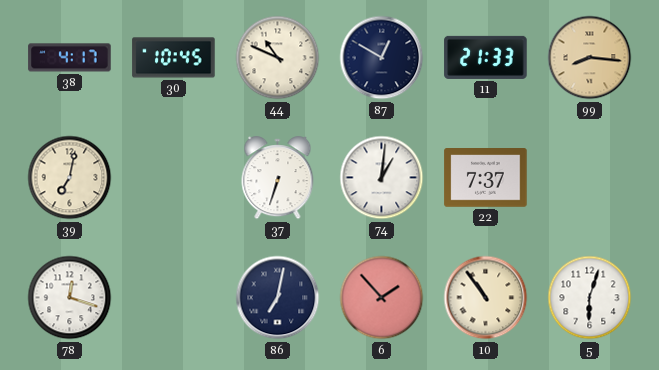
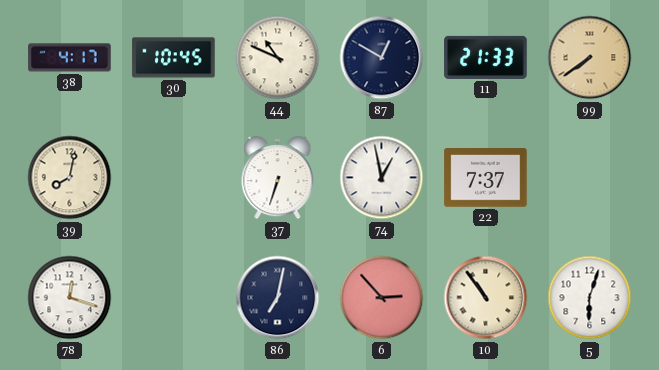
99: 8:16 -> 7:39
39: 7:02 -> 8:02
74: 1:01 -> 12:58
6: 1:53 -> 2:53
